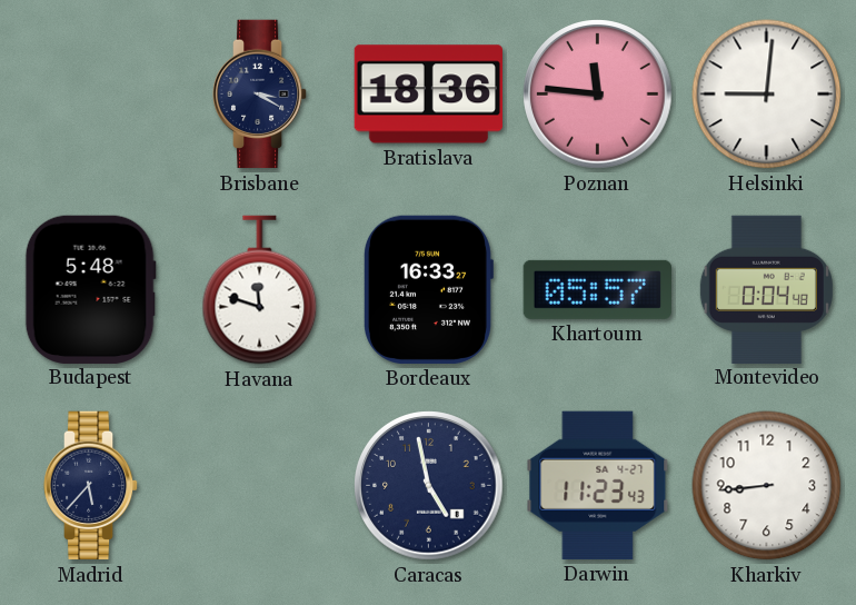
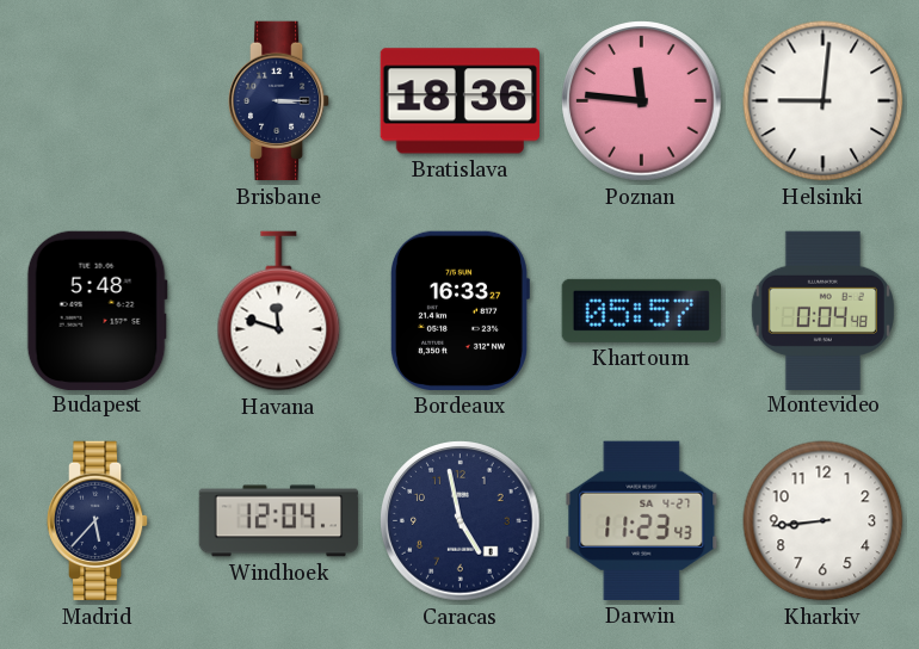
Brisbane: 3:20 -> 3:15
Windhoek: none -> 12:04
